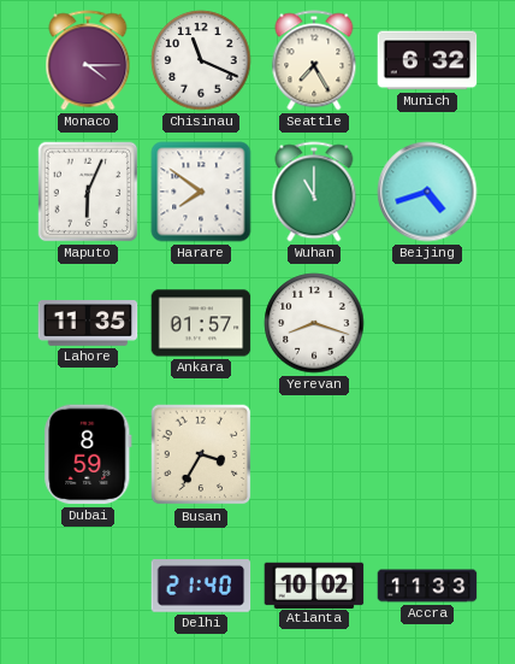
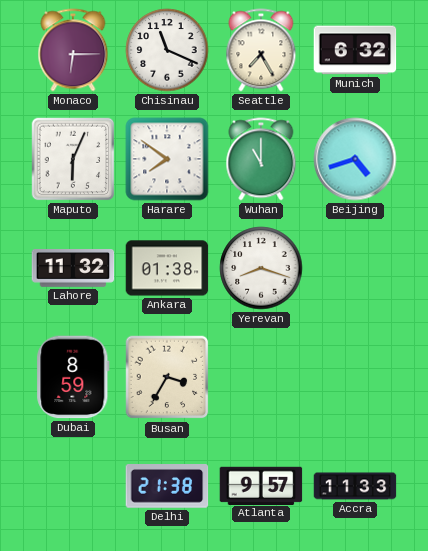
Monaco: 4:15 -> 6:15
Lahore: 11:35 -> 11:32
Ankara: 01:57 -> 01:38
Delhi: 21:40 -> 21:38
Atlanta: 10:02 -> 9:57
